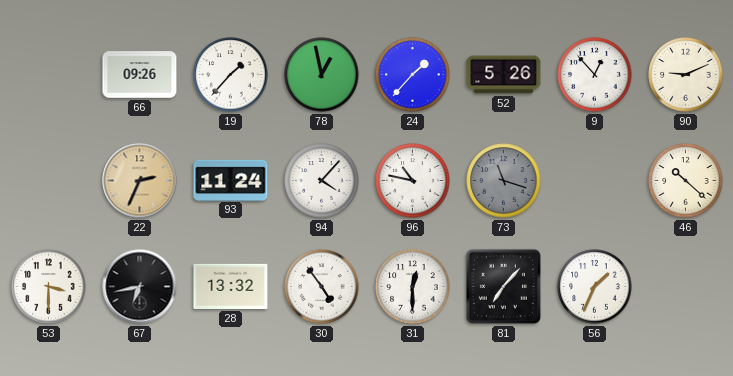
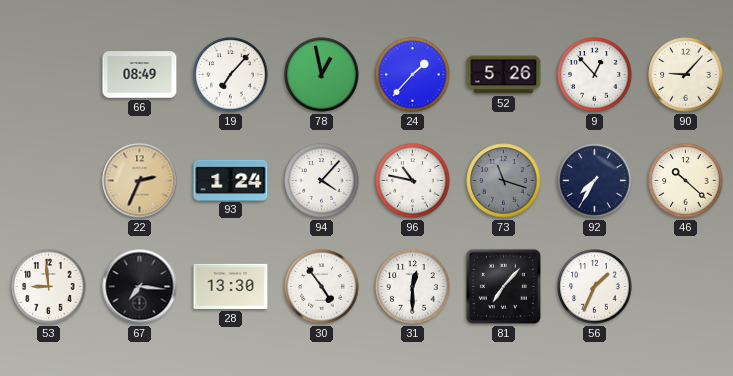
66: 09:26 -> 08:49
19: 1:37 -> 7:07
90: 9:11 -> 9:07
93: 11:24 -> 1:24
92: none -> 7:35
53: 3:30 -> 8:59
67: 6:43 -> 7:16
28: 13:32 -> 13:30
